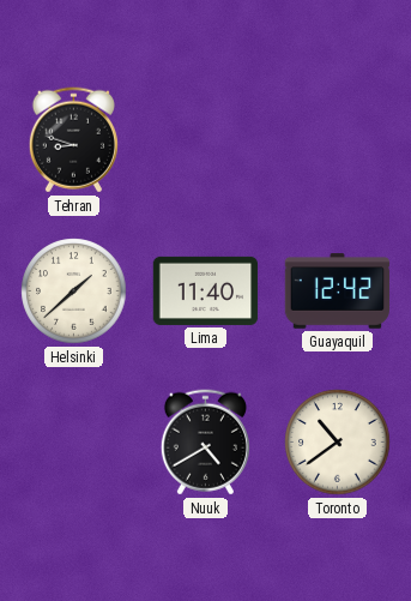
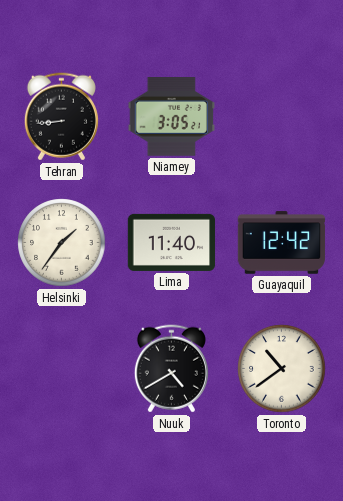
Tehran: 8:48 -> 8:44
Niamey: none -> 3:05
Helsinki: 1:38 -> 1:36
